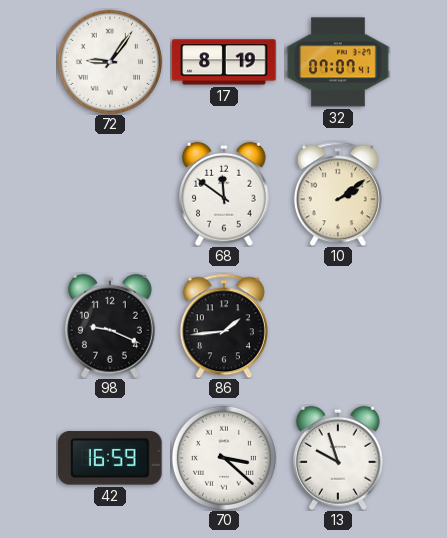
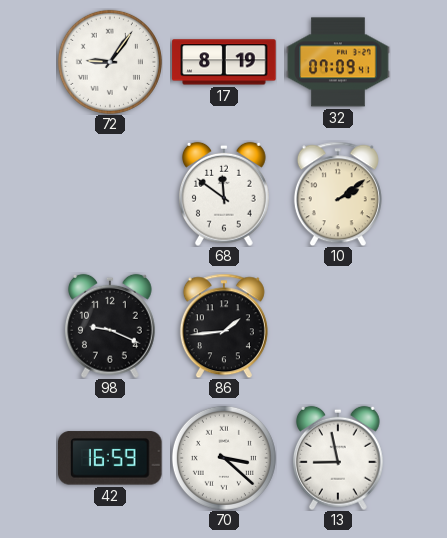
32: 07:07 -> 07:09
13: 9:57 -> 8:58
